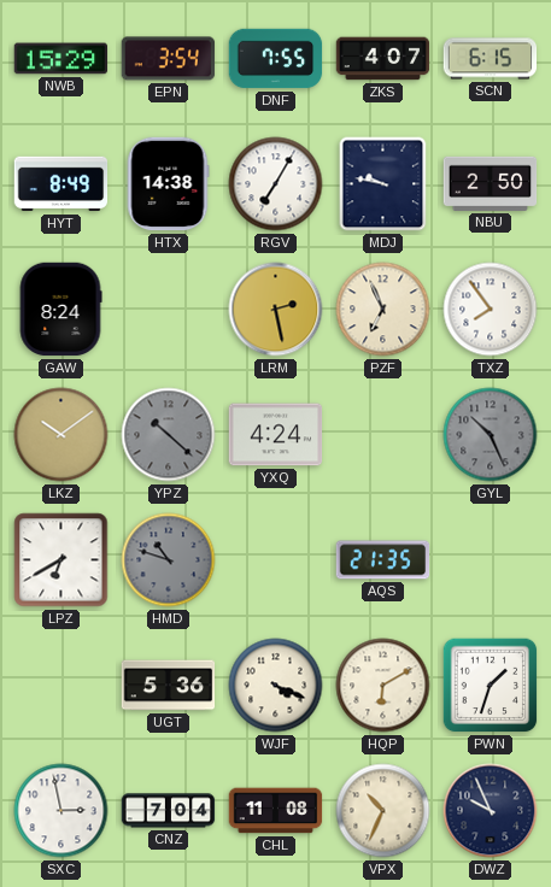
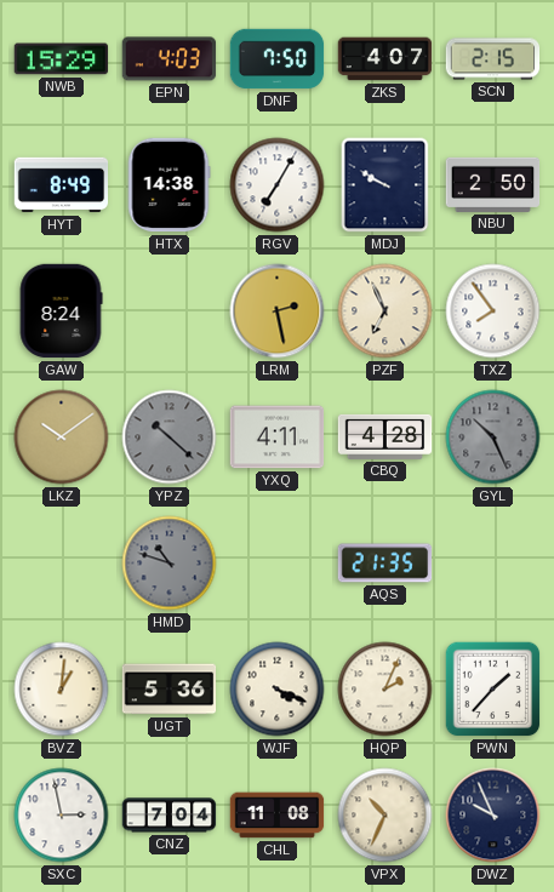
EPN: 3:54 -> 4:03
DNF: 7:55 -> 7:50
SCN: 6:15 -> 2:15
MDJ: 9:47 -> 9:50
YXQ: 4:24 -> 4:11
CBQ: none -> 4:28
LPZ: 6:40 -> none
BVZ: none -> 1:01
HQP: 6:10 -> 2:04
PWN: 1:33 -> 1:37
